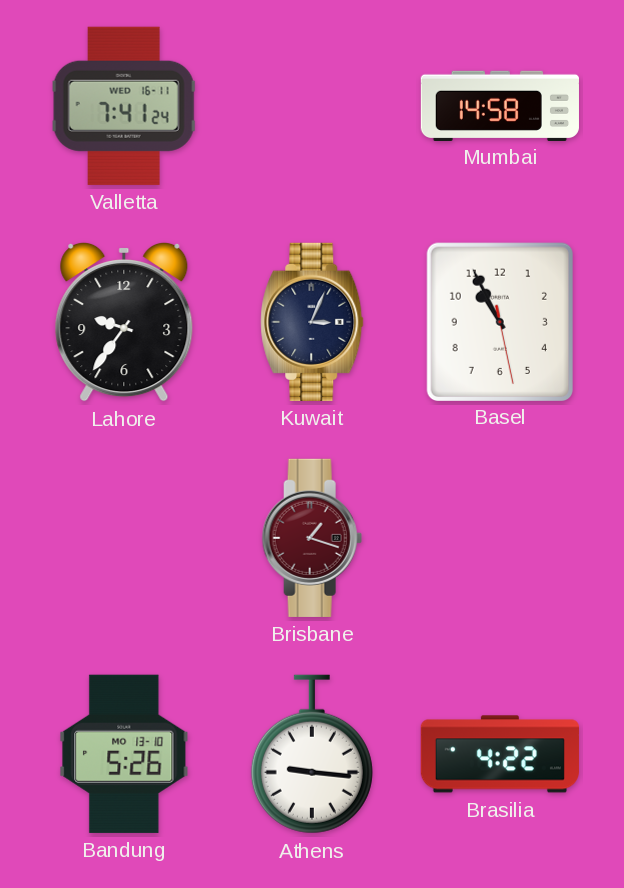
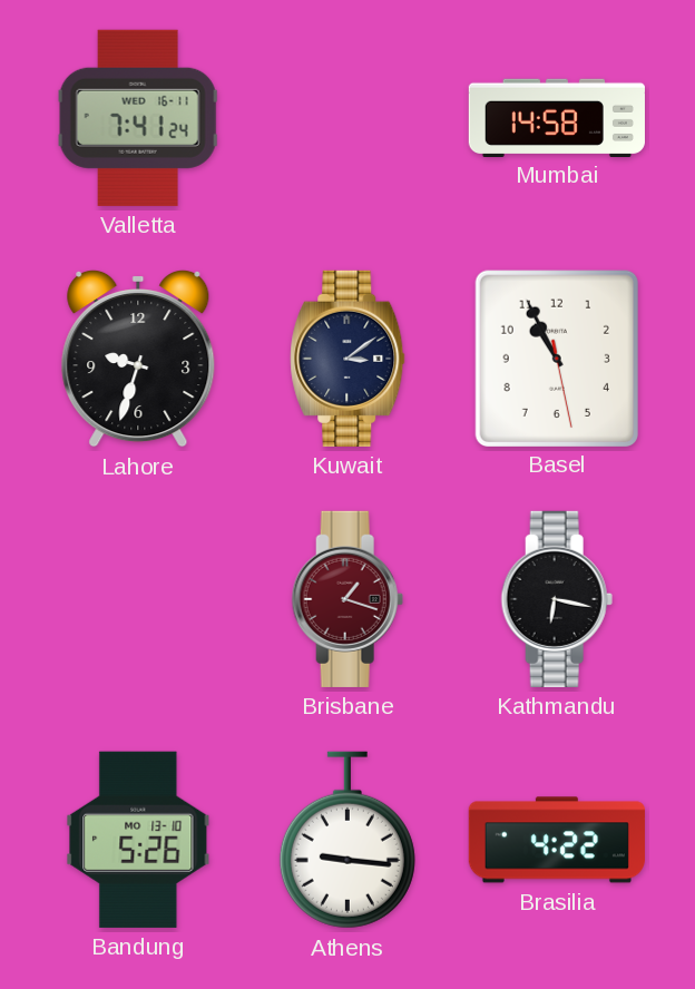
Lahore: 9:36 -> 9:33
Kuwait: 3:04 -> 3:09
Kathmandu: none -> 6:17
